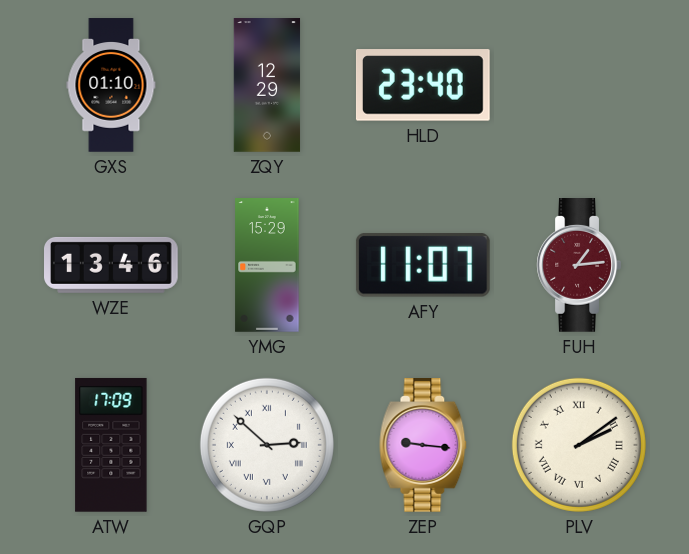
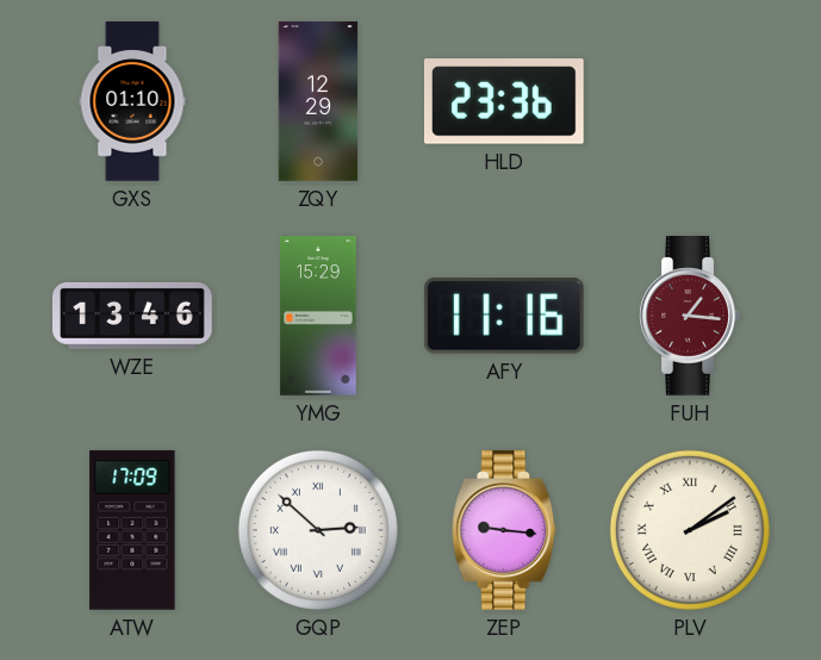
HLD: 23:40 -> 23:36
AFY: 11:07 -> 11:16
FUH: 1:14 -> 1:16
